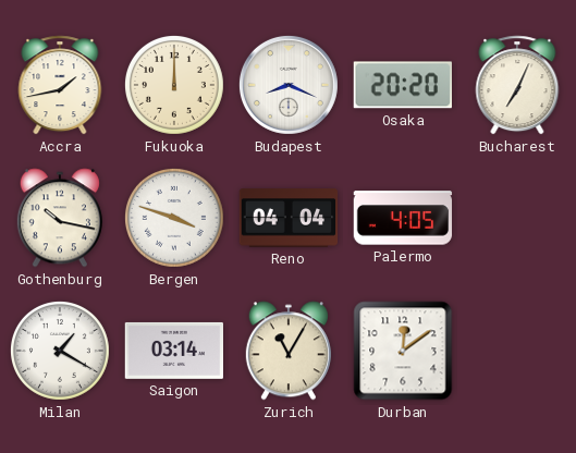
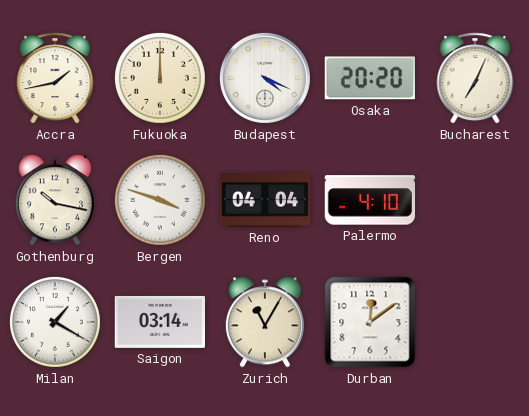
Budapest: 8:19 -> 4:19
Palermo: 4:05 -> 4:10
